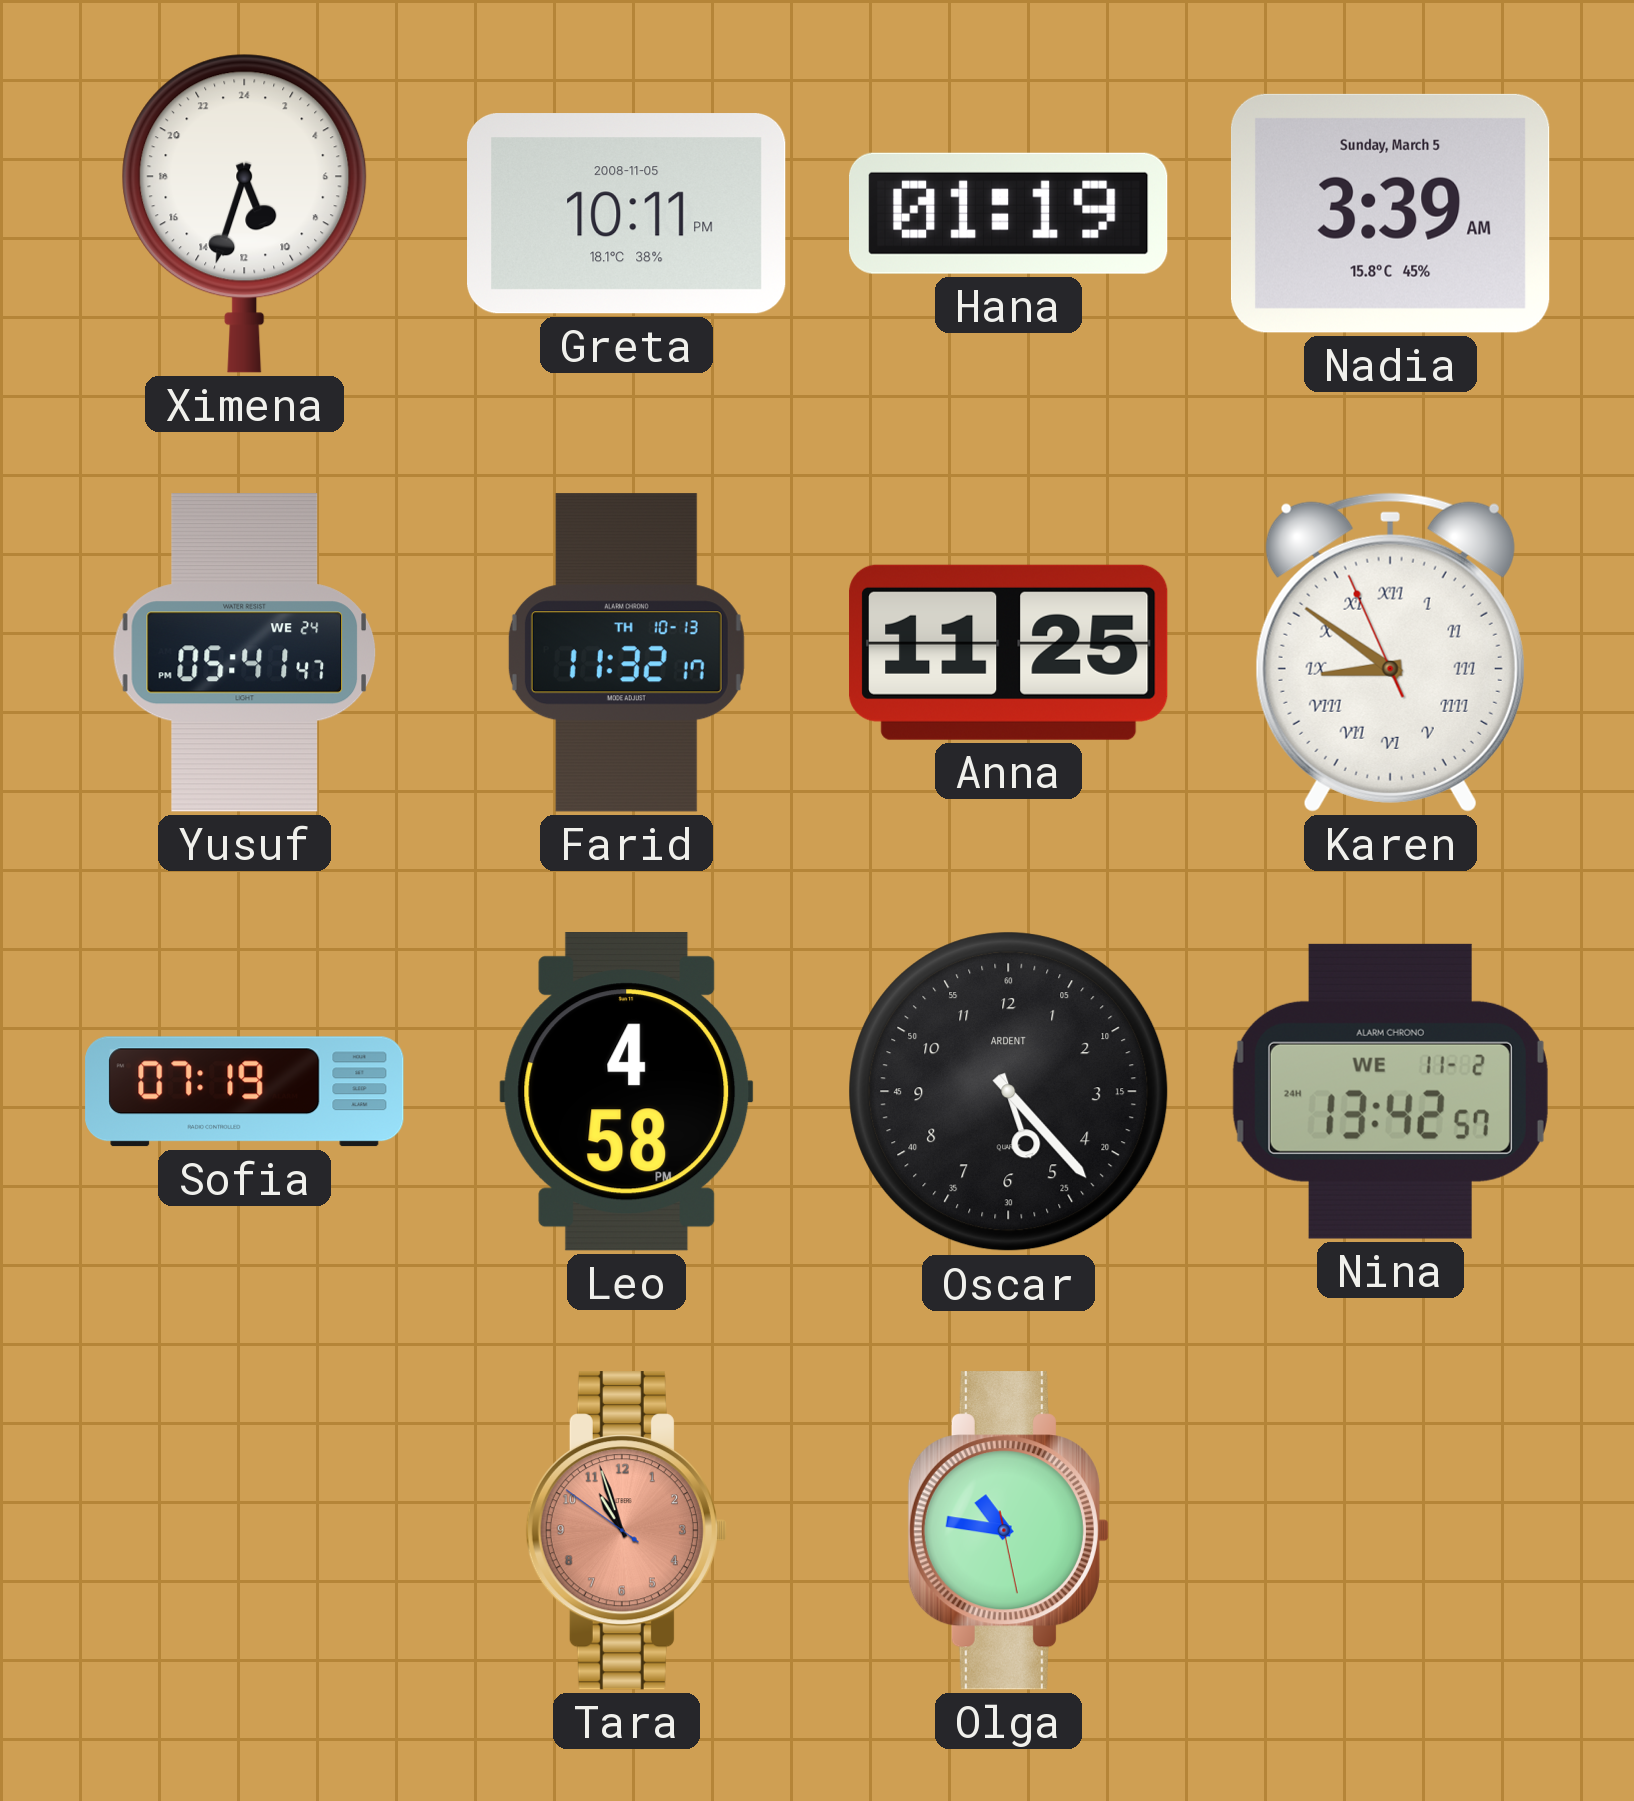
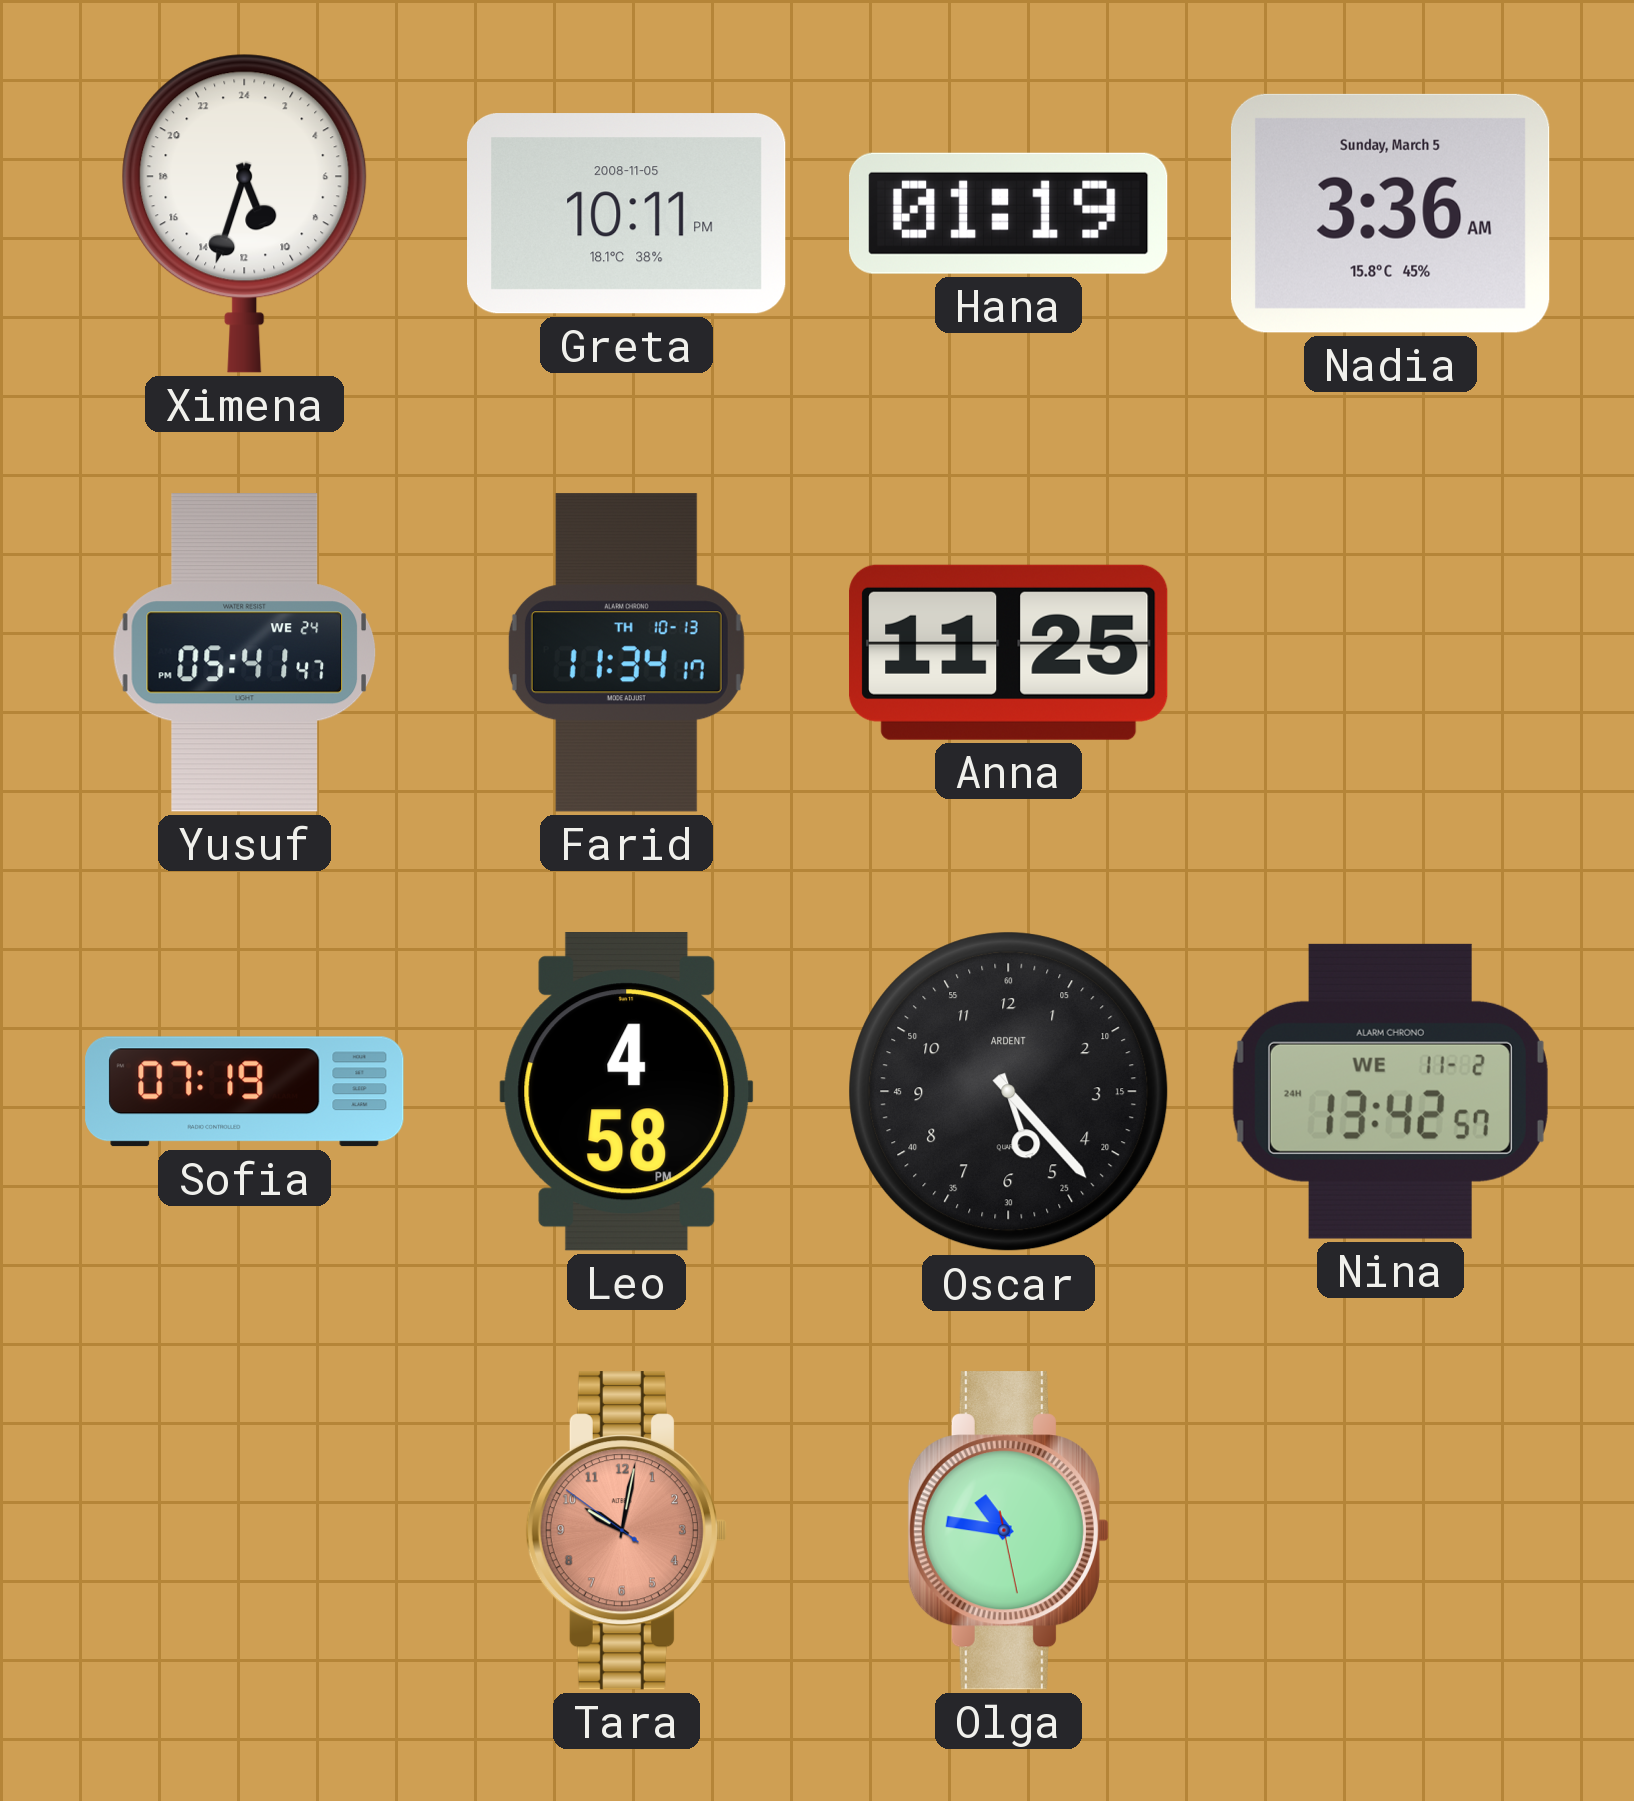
Nadia: 3:39 -> 3:36
Farid: 11:32 -> 11:34
Karen: 8:50 -> none
Tara: 10:56 -> 10:01
